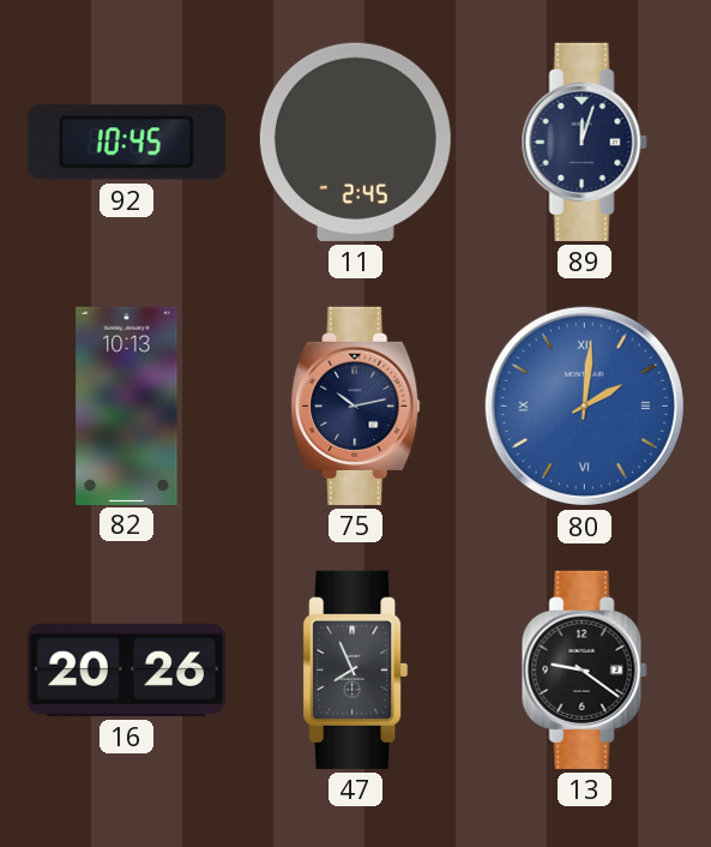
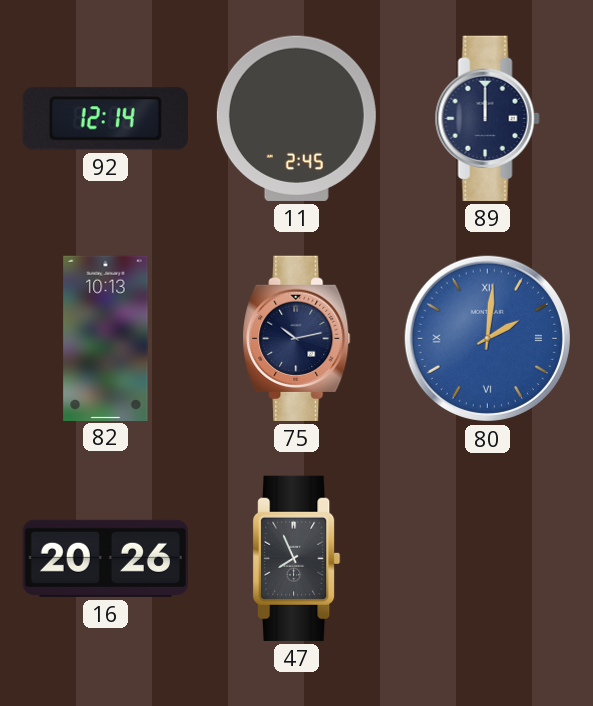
92: 10:45 -> 12:14
89: 12:03 -> 12:00
13: 9:21 -> none
